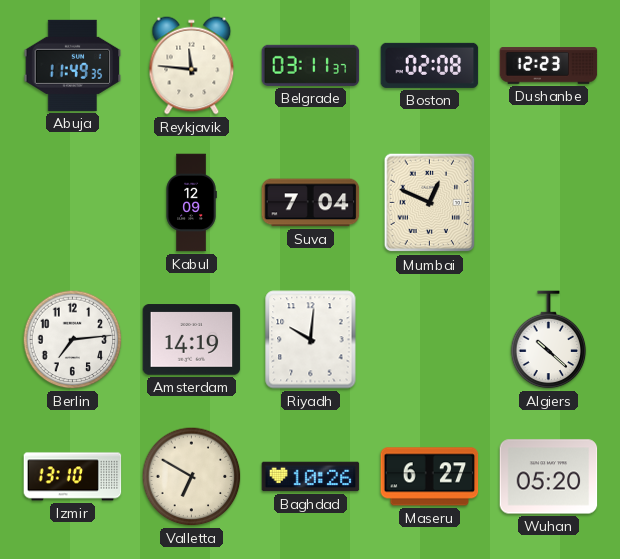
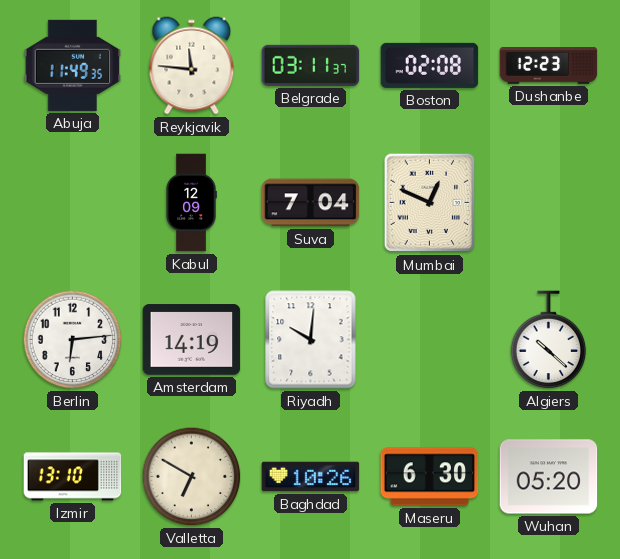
Berlin: 7:14 -> 6:14
Maseru: 6:27 -> 6:30
